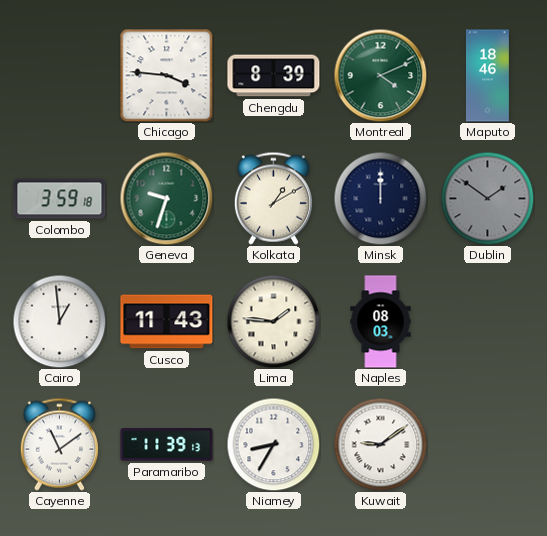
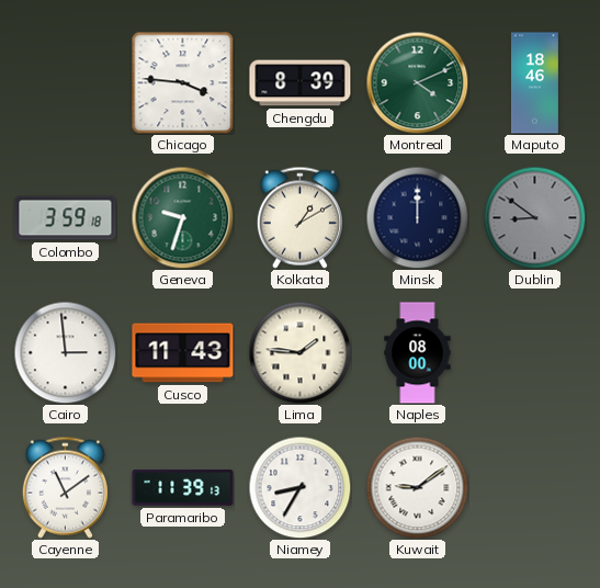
Dublin: 1:51 -> 8:51
Cairo: 12:59 -> 2:59
Naples: 08:03 -> 08:00
